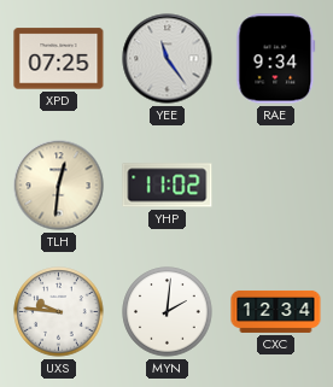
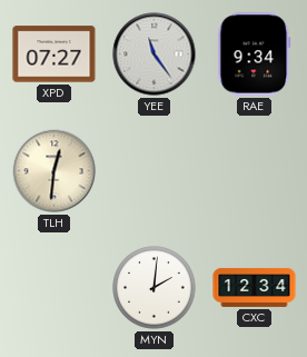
XPD: 07:25 -> 07:27
YHP: 11:02 -> none
UXS: 9:46 -> none
